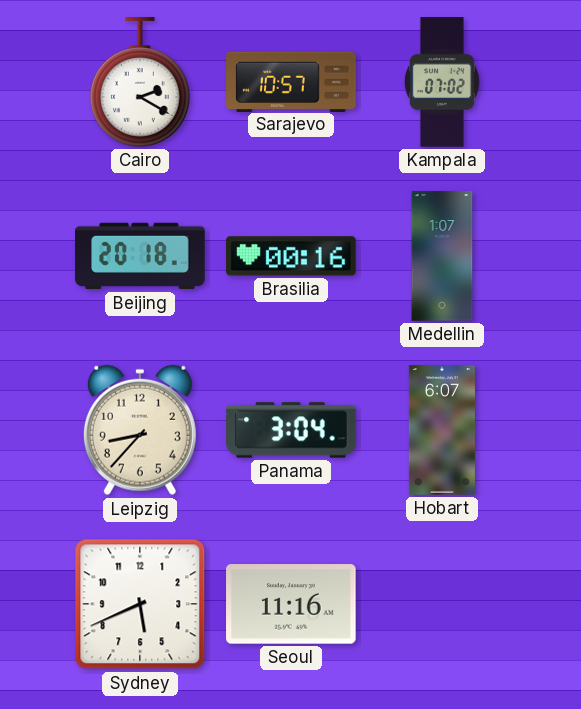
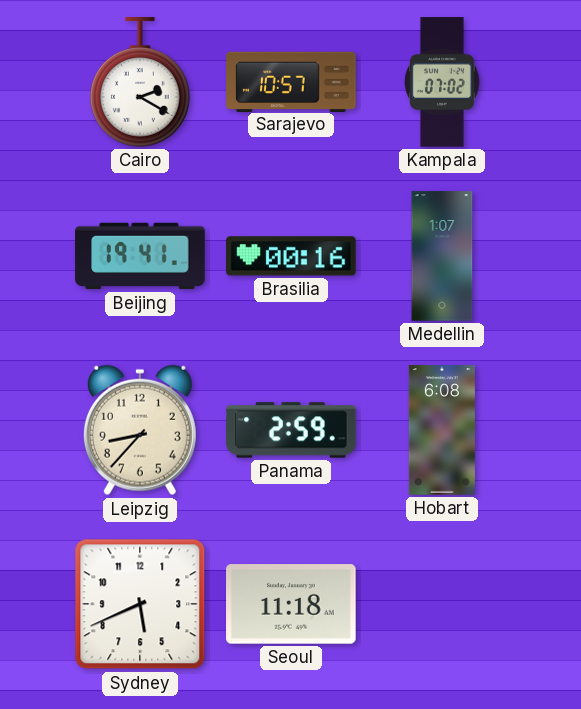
Beijing: 20:18 -> 19:41
Panama: 3:04 -> 2:59
Hobart: 6:07 -> 6:08
Seoul: 11:16 -> 11:18
